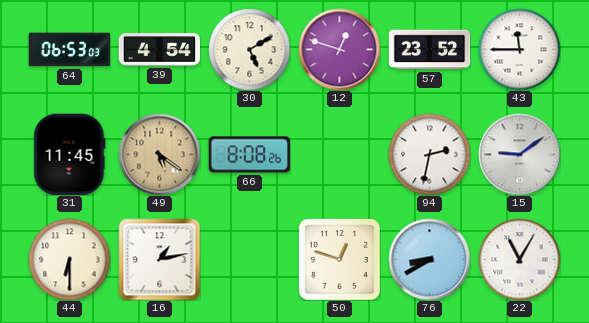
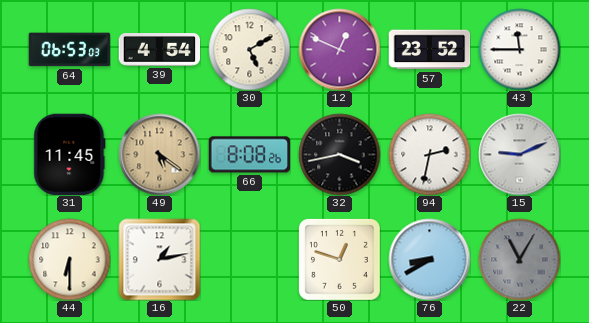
12: 12:48 -> 12:49
32: none -> 3:43
15: 9:09 -> 9:11
22 dial: white -> grey
